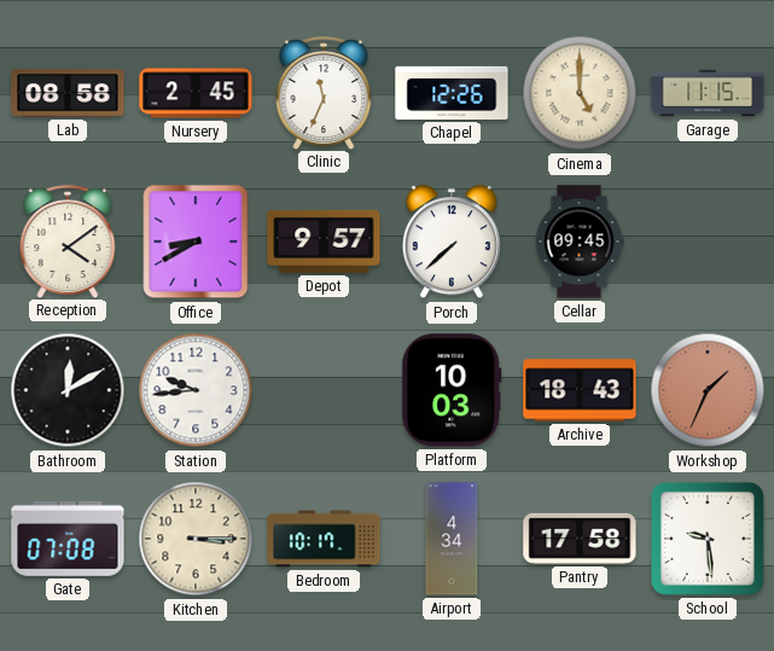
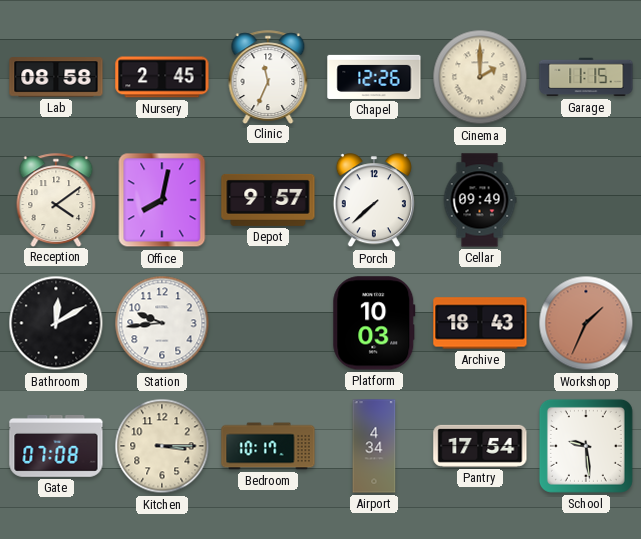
Cinema: 5:00 -> 2:00
Office: 8:40 -> 8:02
Cellar: 09:45 -> 09:49
Pantry: 17:58 -> 17:54
